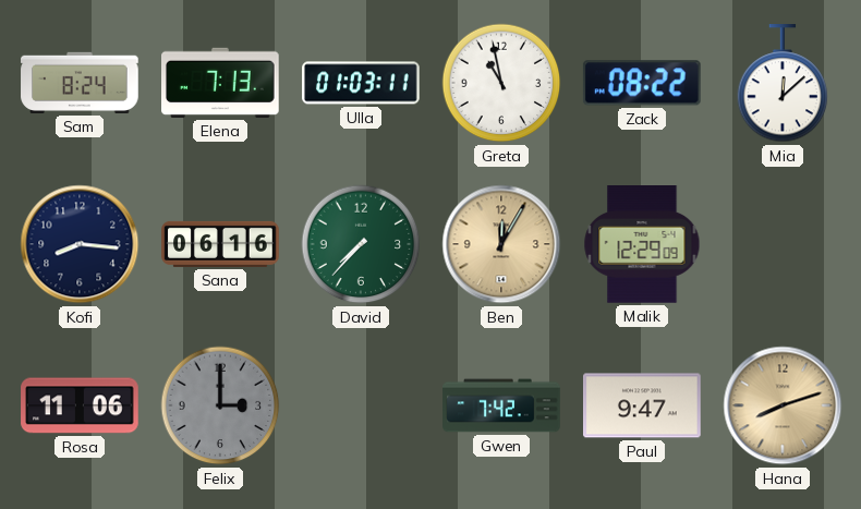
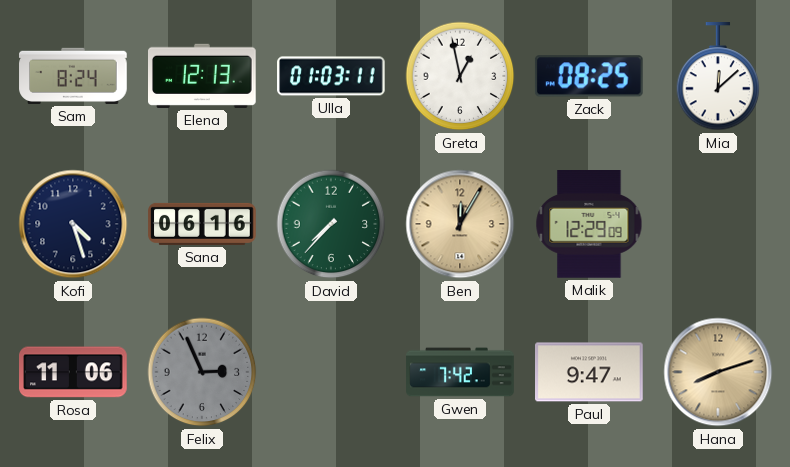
Elena: 7:13 -> 12:13
Greta: 10:58 -> 12:58
Zack: 08:22 -> 08:25
Kofi: 8:16 -> 4:27
Felix: 3:00 -> 2:56
